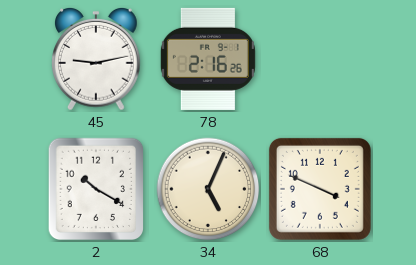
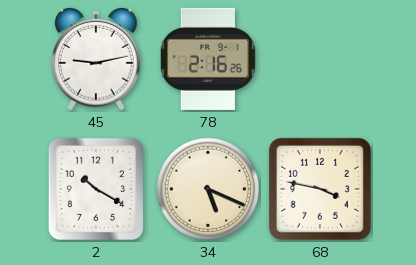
34: 5:04 -> 5:19
68: 3:49 -> 3:47
